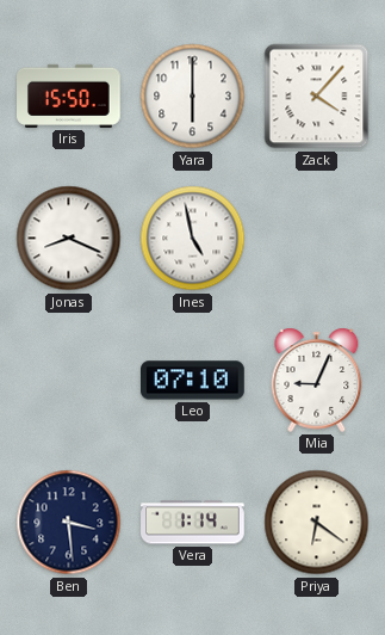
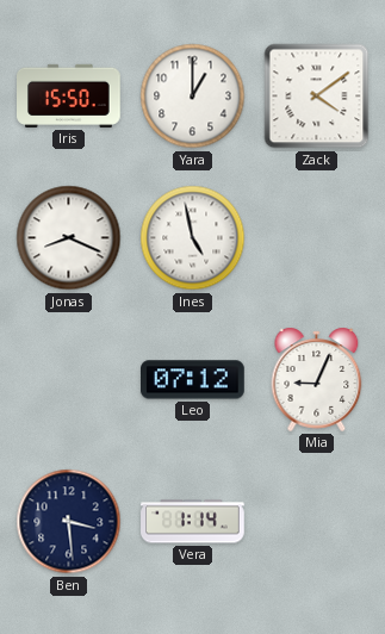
Yara: 6:00 -> 1:00
Zack: 4:07 -> 4:09
Leo: 07:10 -> 07:12
Priya: 6:21 -> none
